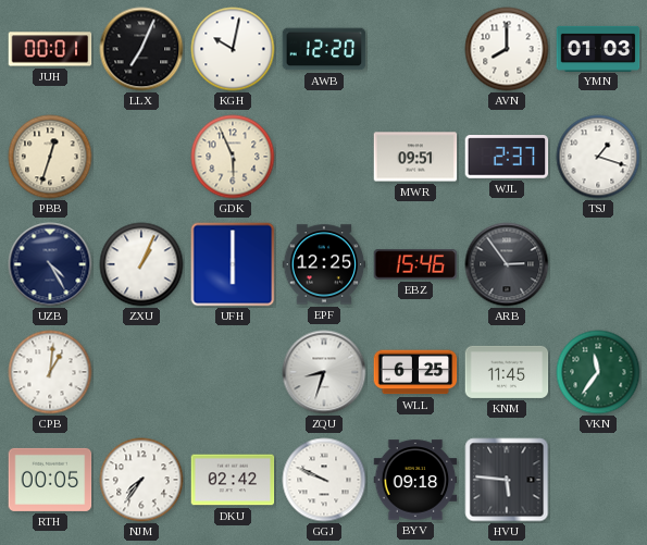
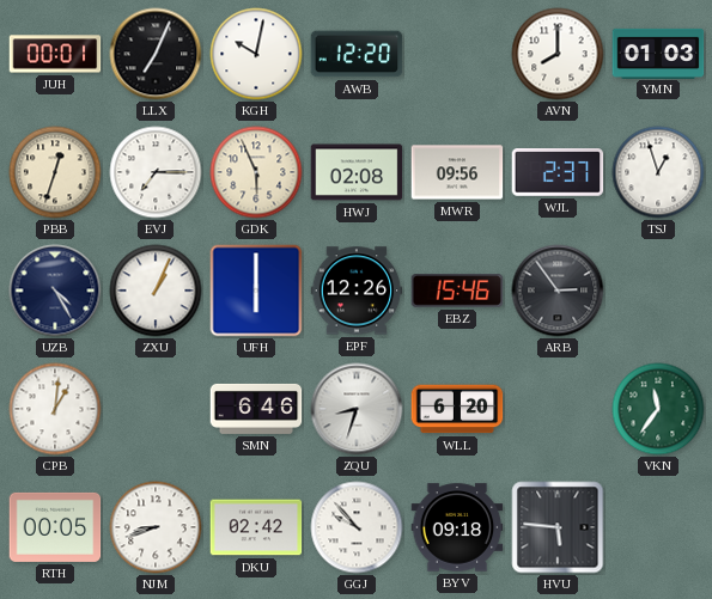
EVJ: none -> 7:15
HWJ: none -> 02:08
MWR: 09:51 -> 09:56
TSJ: 1:18 -> 12:57
EPF: 12:25 -> 12:26
SMN: none -> 6:46
WLL: 6:25 -> 6:20
KNM: 11:45 -> none
NJM: 7:36 -> 8:42
GGJ: 9:49 -> 9:53
